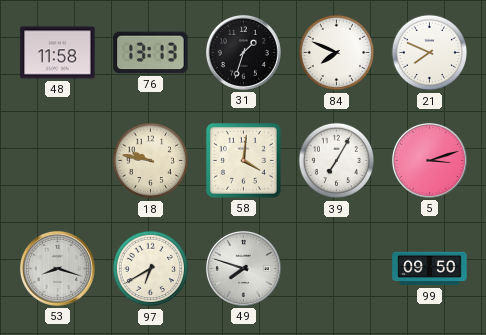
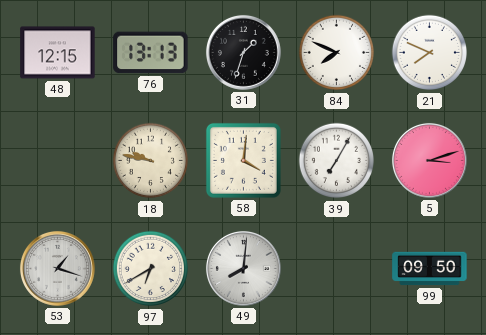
48: 11:58 -> 12:15
53: 8:18 -> 1:18
49: 7:48 -> 8:01
